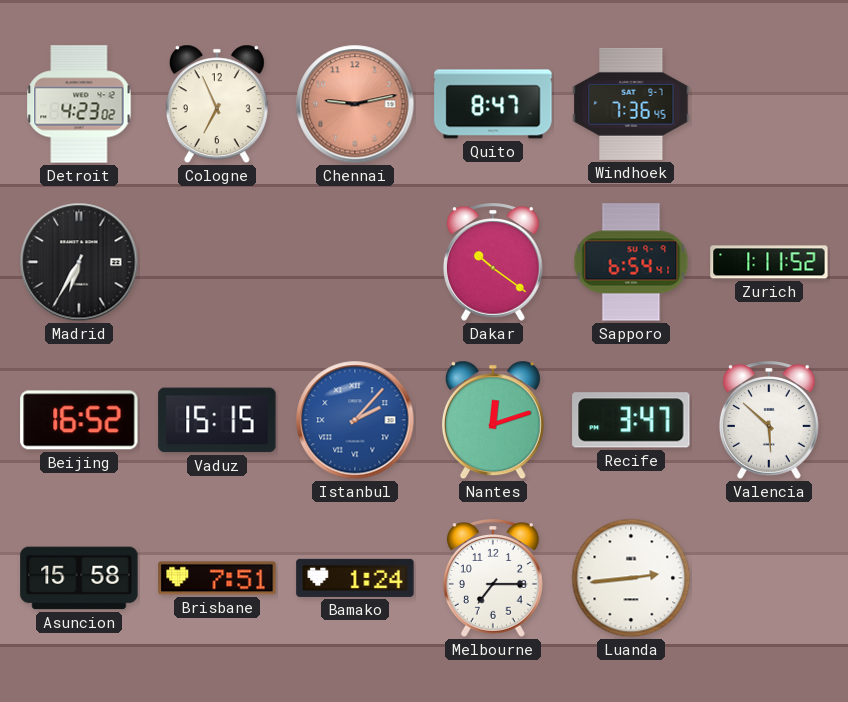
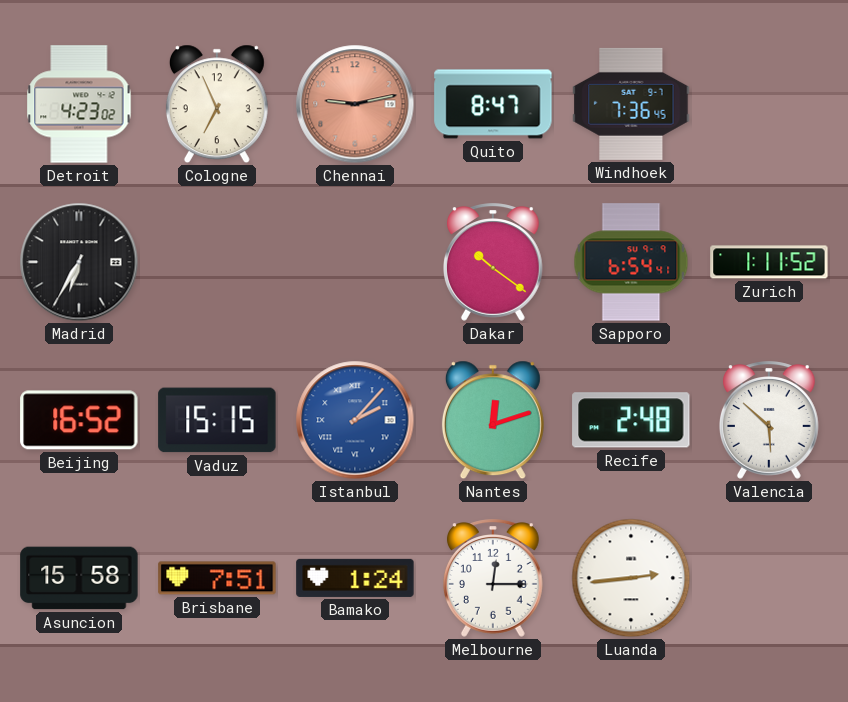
Recife: 3:47 -> 2:48
Melbourne: 7:15 -> 12:15
